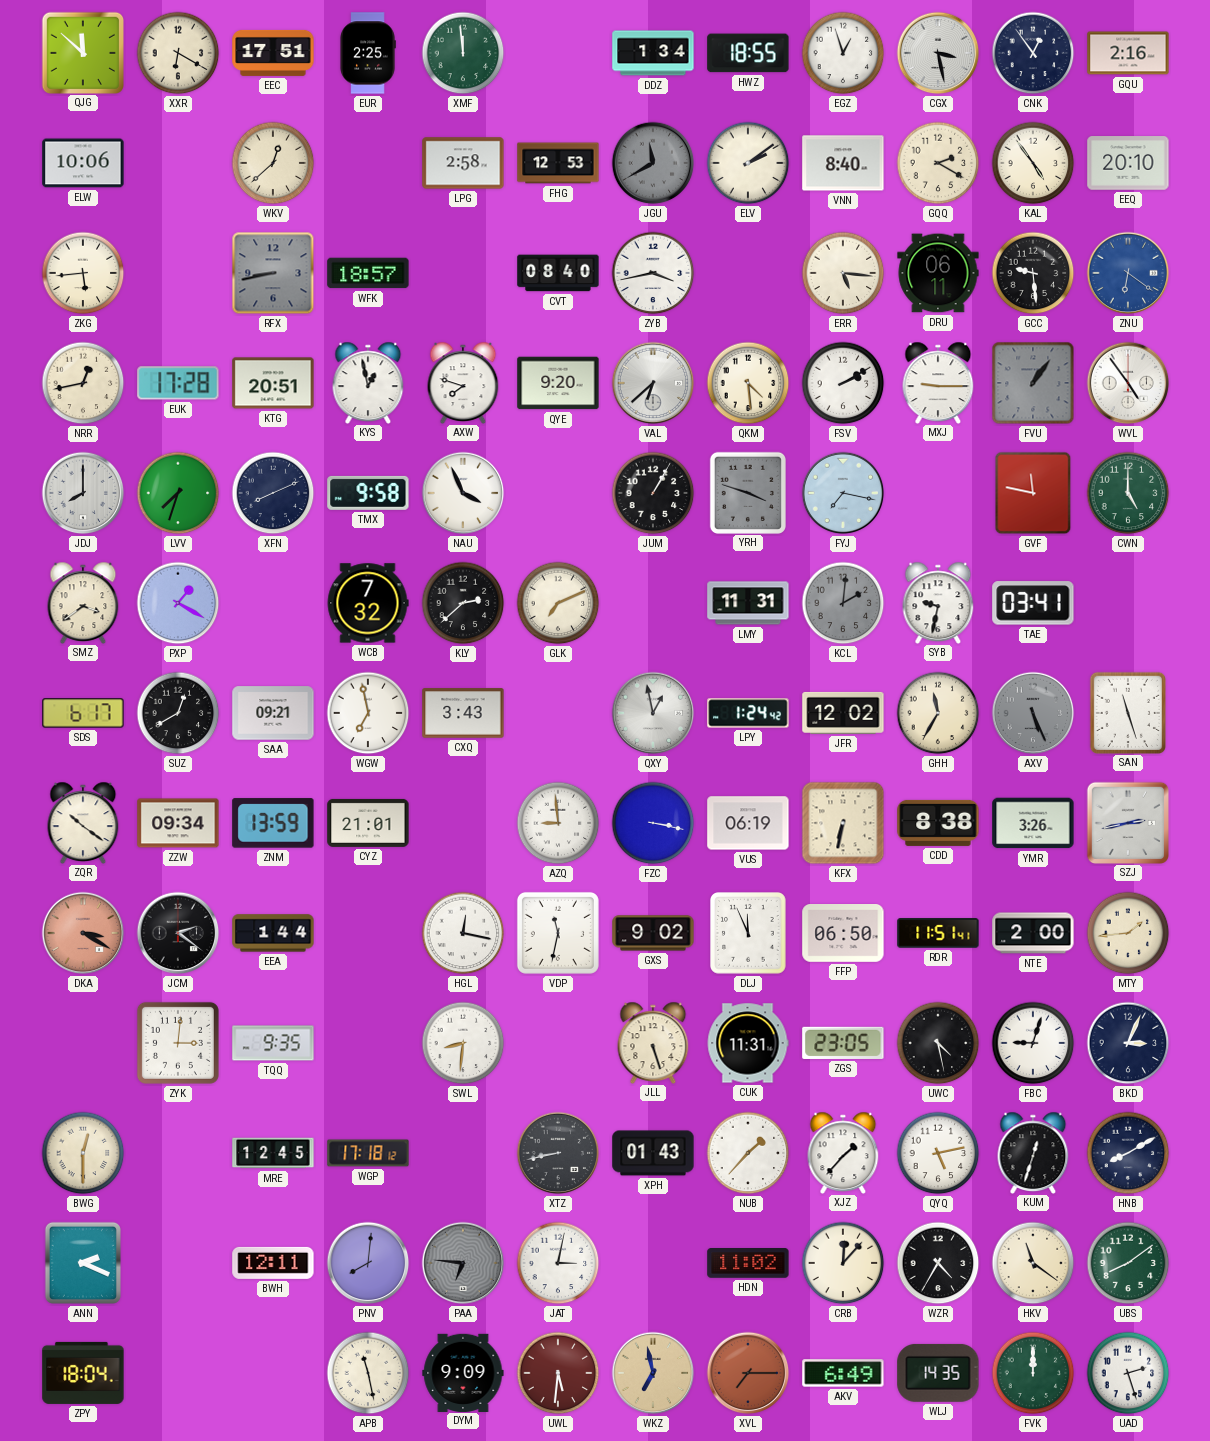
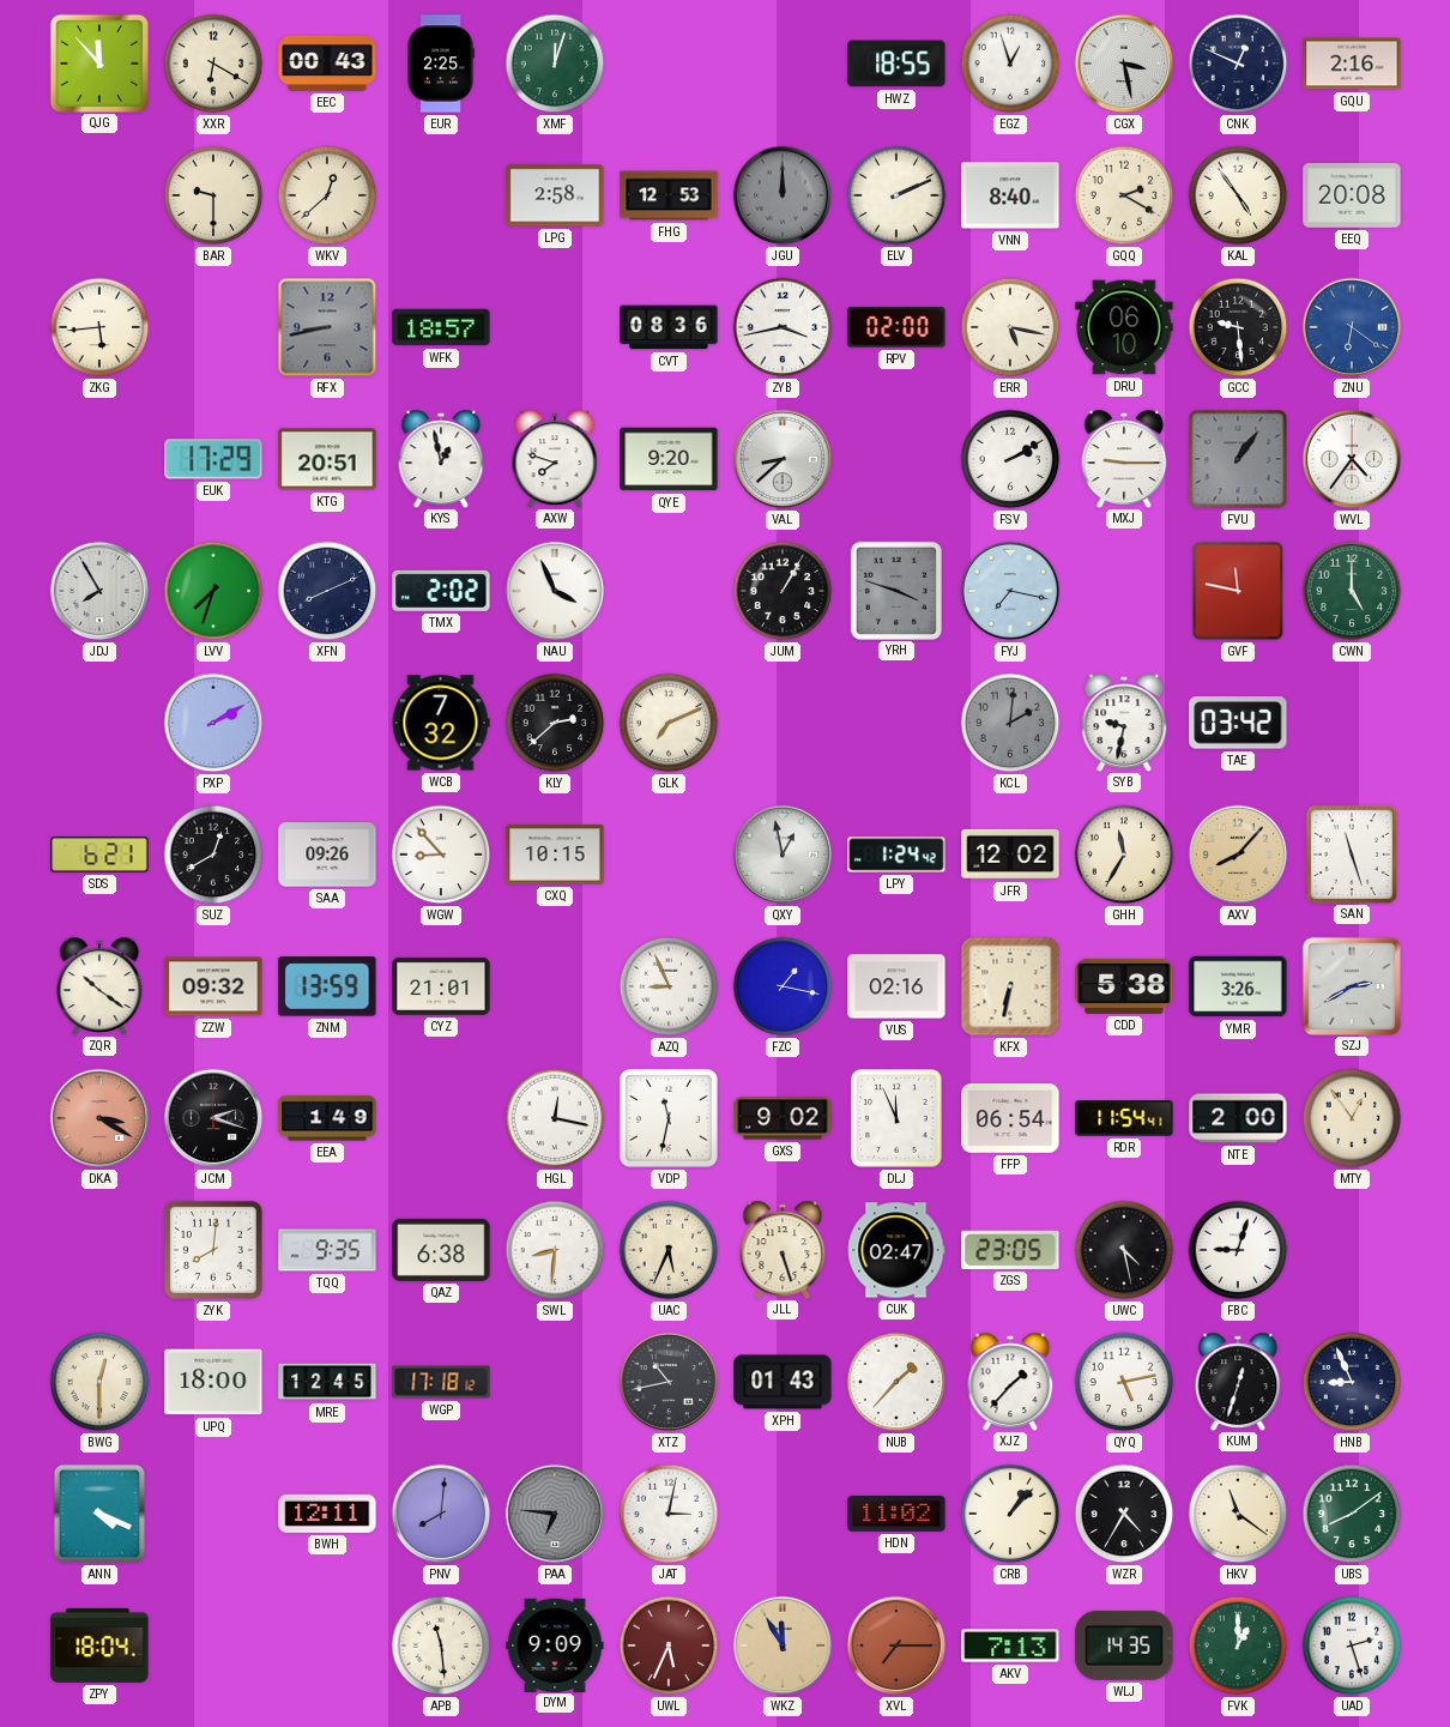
QJG: 11:52 -> 11:53
EEC: 17:51 -> 00:43
XMF: 11:59 -> 12:03
DDZ: 1:34 -> none
CNK: 12:54 -> 12:49
ELW: 10:06 -> none
BAR: none -> 9:30
JGU: 11:40 -> 12:00
ELV: 2:09 -> 2:11
EEQ: 20:10 -> 20:08
CVT: 08:40 -> 08:36
RPV: none -> 02:00
ERR: 5:16 -> 5:17
DRU: 06:11 -> 06:10
NRR: 12:43 -> none
EUK: 17:28 -> 17:29
VAL: 6:38 -> 8:38
QKM: 4:29 -> none
WVL: 4:54 -> 4:36
JDJ: 8:00 -> 7:55
TMX: 9:58 -> 2:02
SMZ: 3:39 -> none
PXP: 1:20 -> 2:10
LMY: 11:31 -> none
TAE: 03:41 -> 03:42
SDS: 6:17 -> 6:21
SAA: 09:21 -> 09:26
WGW: 6:58 -> 8:53
CXQ: 3:43 -> 10:15
AXV: 5:26 -> 8:07
AXV dial: grey -> champagne
ZZW: 09:34 -> 09:32
AZQ: 8:59 -> 8:56
FZC: 3:17 -> 1:17
VUS: 06:19 -> 02:16
CDD: 8:38 -> 5:38
SZJ: 2:43 -> 2:40
JCM: 2:21 -> 2:18
EEA: 1:44 -> 1:49
FFP: 06:50 -> 06:54
RDR: 11:51 -> 11:54
MTY: 1:44 -> 12:54
ZYK: 3:01 -> 8:01
QAZ: none -> 6:38
UAC: none -> 5:34
CUK: 11:31 -> 02:47
BKD: 3:04 -> none
UPQ: none -> 18:00
XTZ: 8:43 -> 10:43
HNB: 8:10 -> 8:56
ANN: 2:19 -> 4:19
CRB: 12:07 -> 1:07
APB: 11:28 -> 11:29
UWL: 5:31 -> 5:34
WKZ: 6:58 -> 11:55
AKV: 6:49 -> 7:13
FVK: 12:00 -> 1:00
